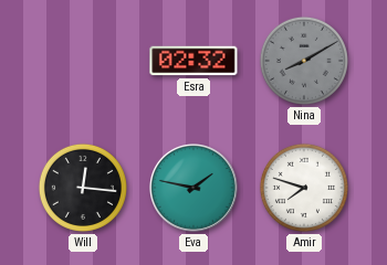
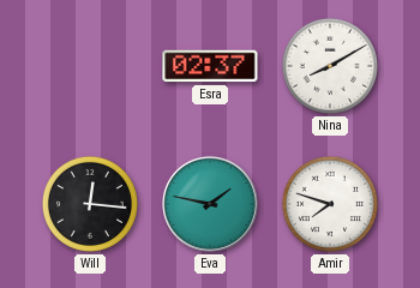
Esra: 02:32 -> 02:37
Nina dial: grey -> white
